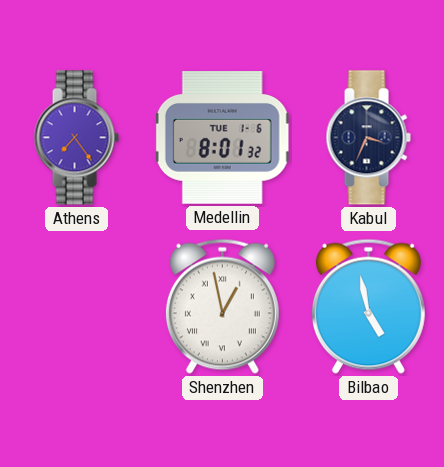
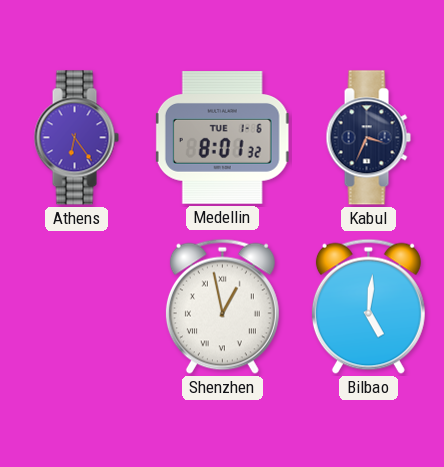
Athens: 7:24 -> 6:24
Bilbao: 4:58 -> 5:01
